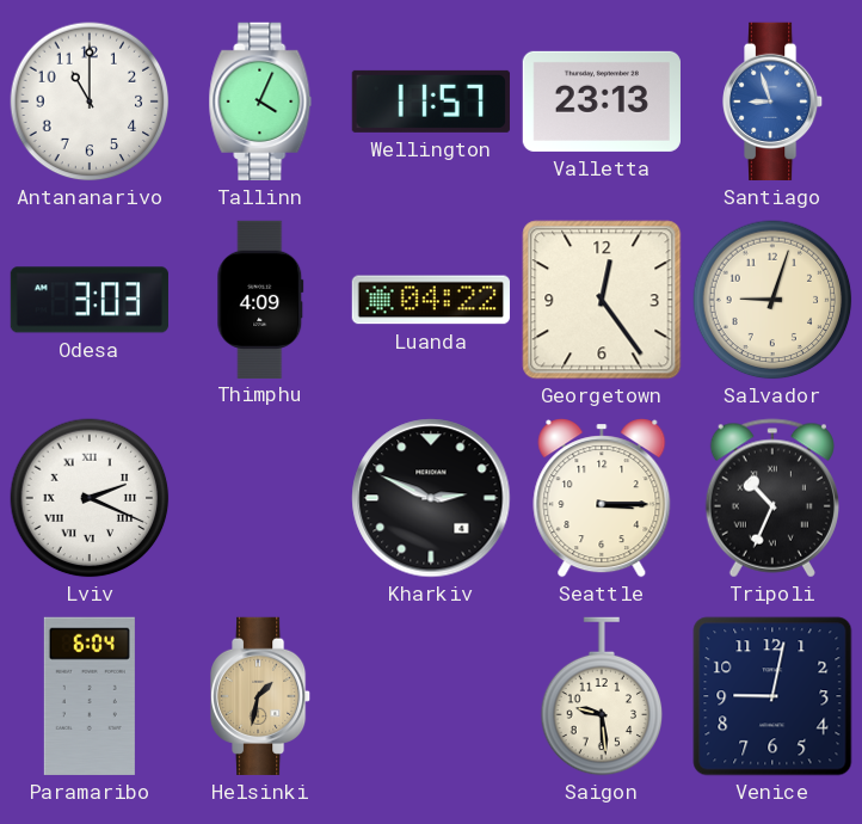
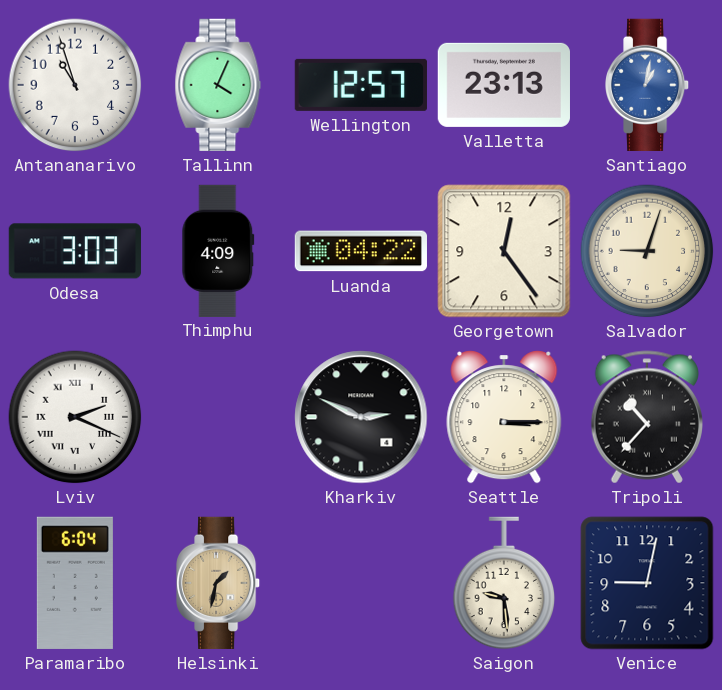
Antananarivo: 11:00 -> 10:57
Wellington: 11:57 -> 12:57
Santiago: 8:57 -> 1:02
Tripoli: 10:34 -> 10:37
